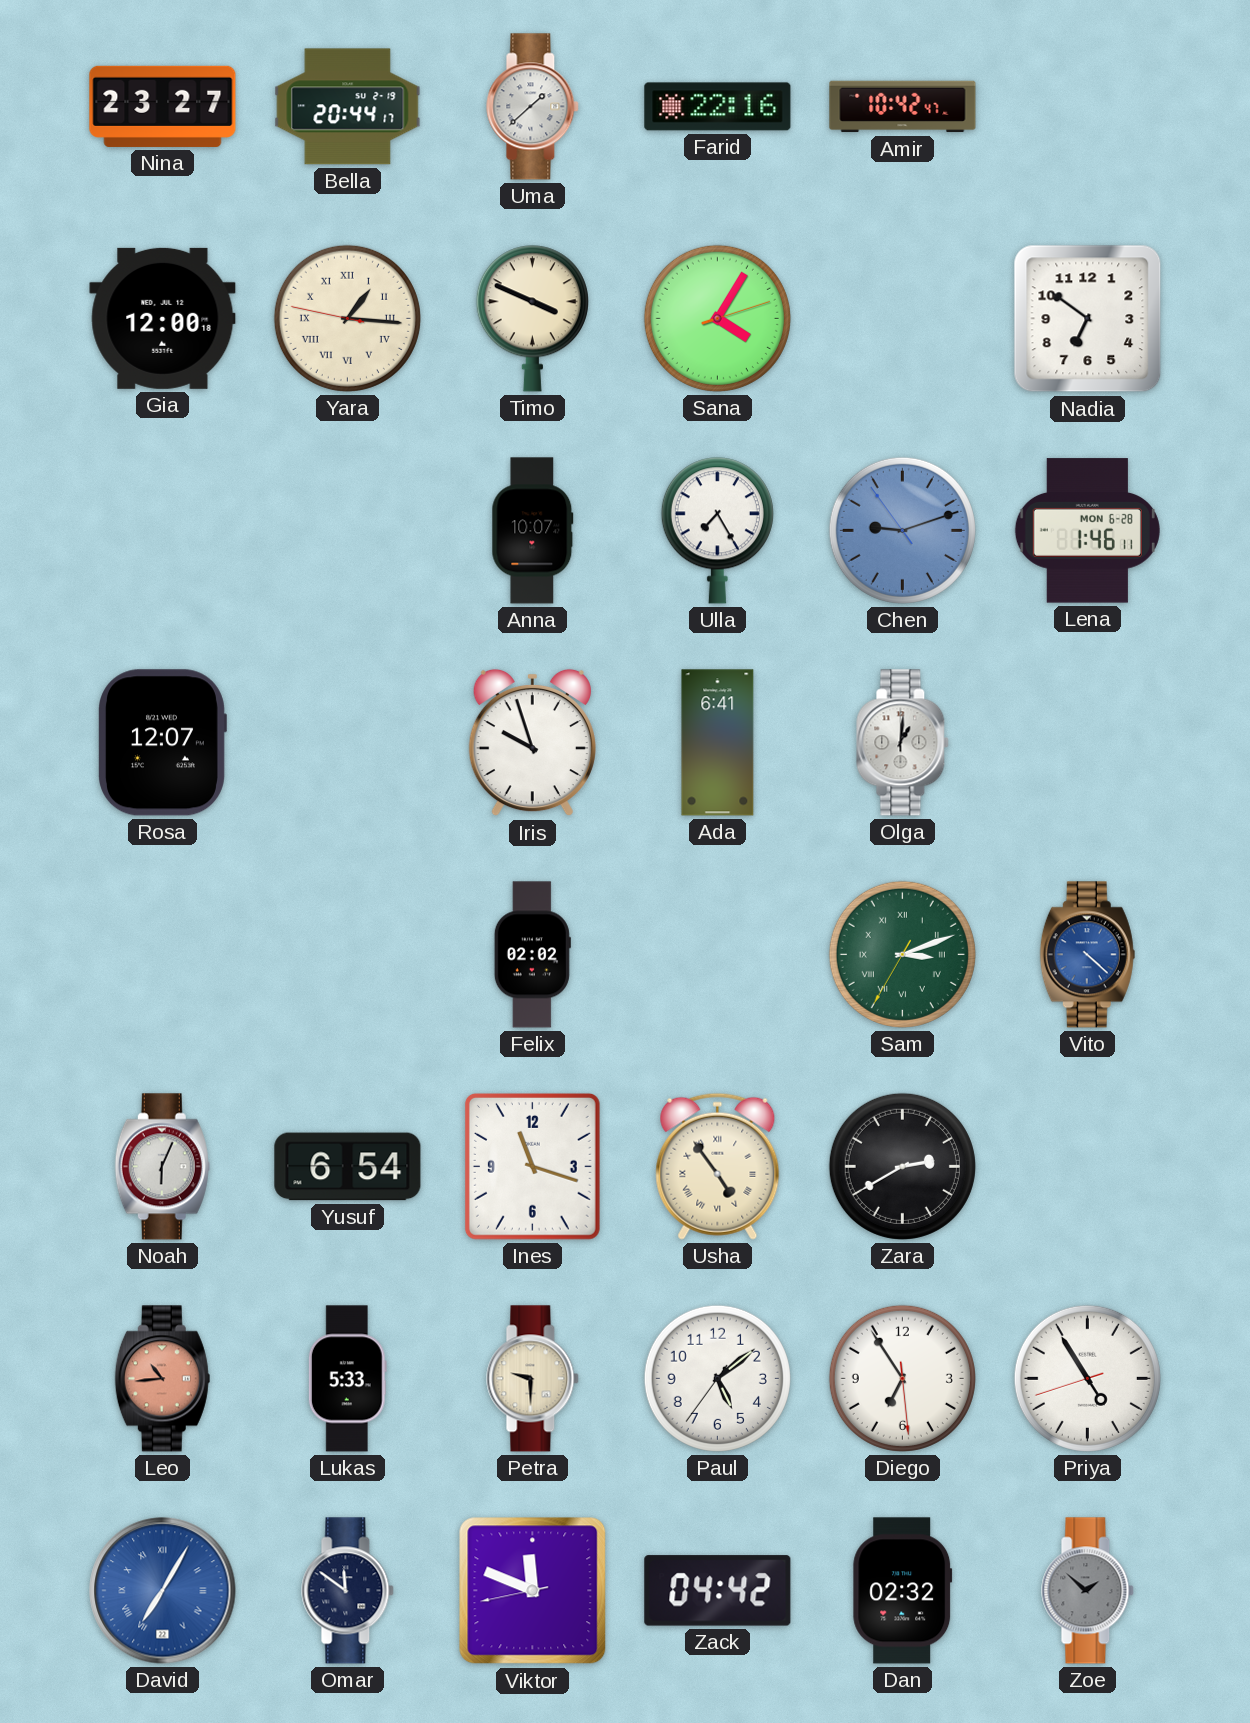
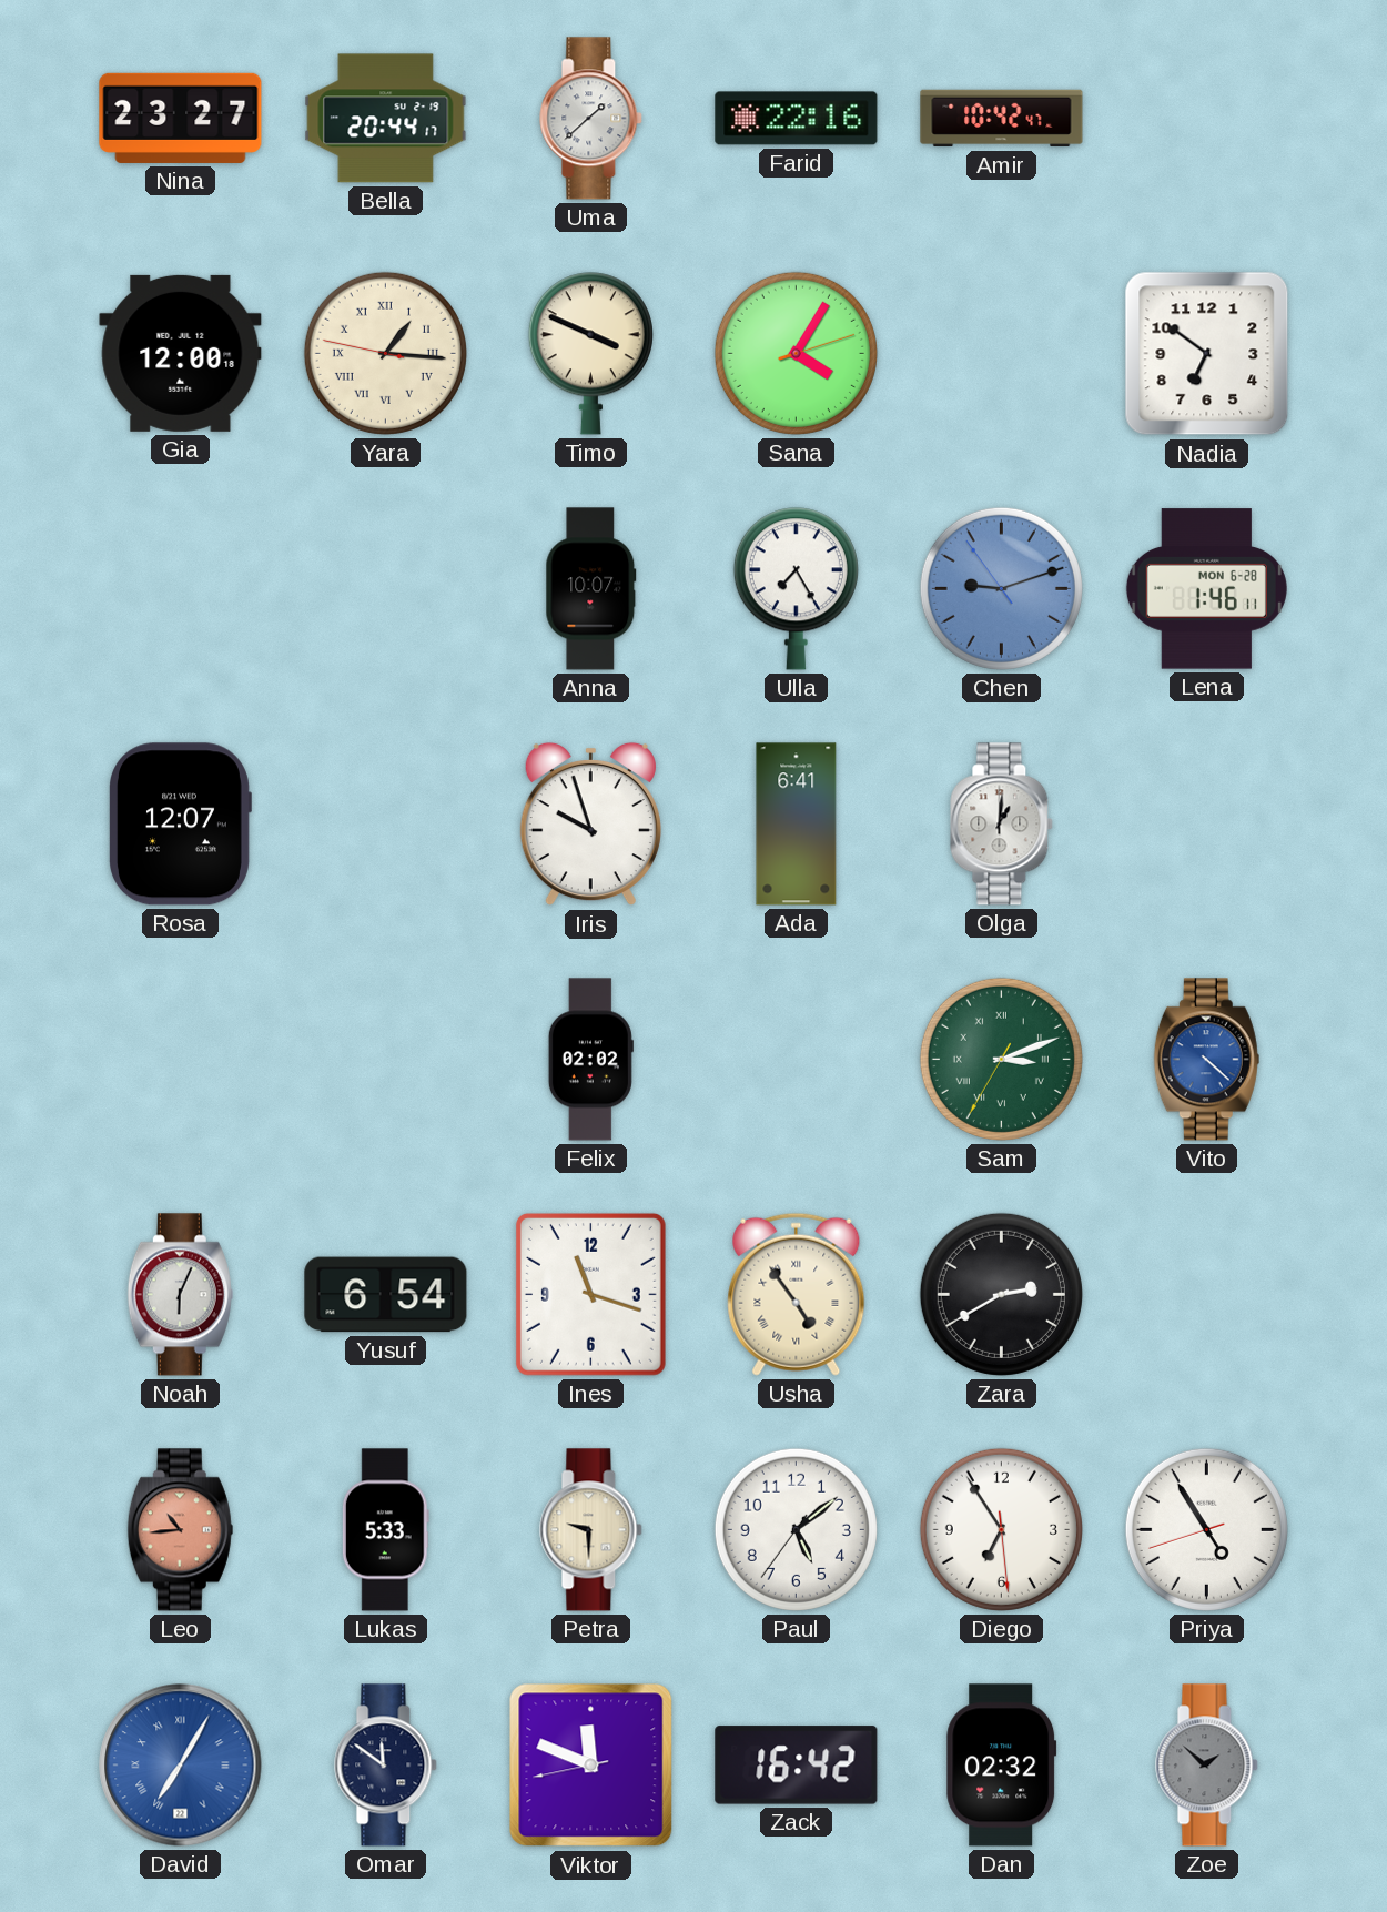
Zack: 04:42 -> 16:42
